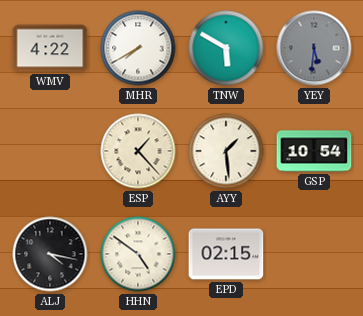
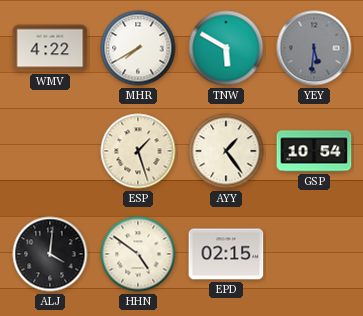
ESP: 1:23 -> 1:27
AYY: 1:29 -> 1:24
ALJ: 4:17 -> 4:01
